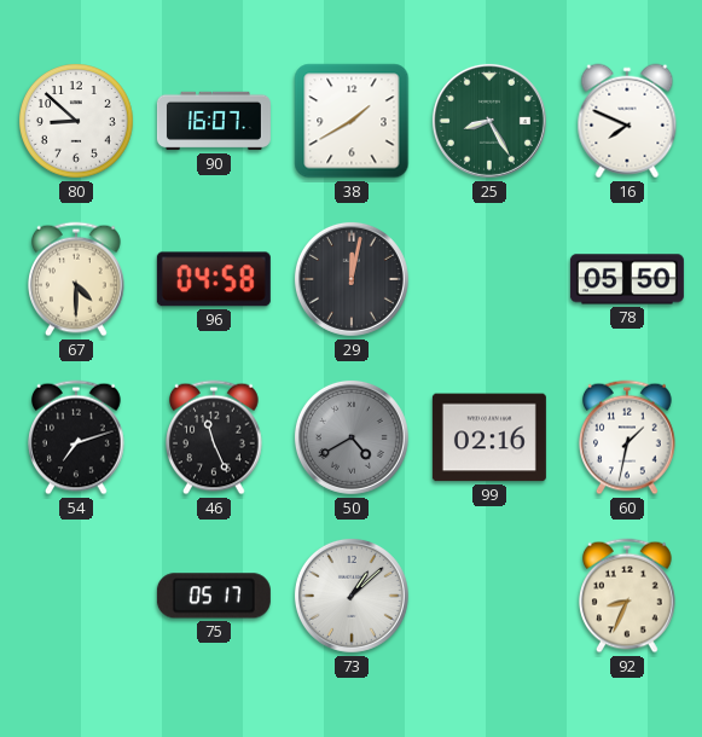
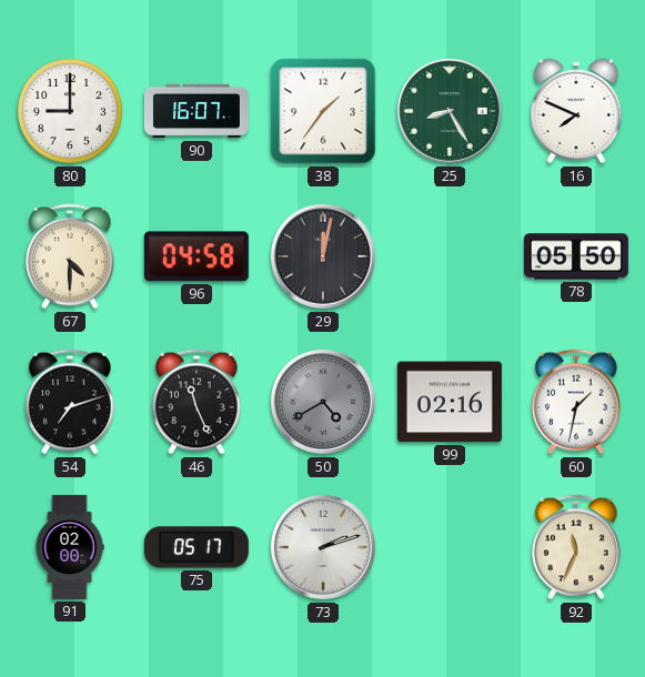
80: 8:52 -> 9:00
38: 1:40 -> 1:36
91: none -> 02:00
73: 1:08 -> 2:12
92: 8:34 -> 11:34
